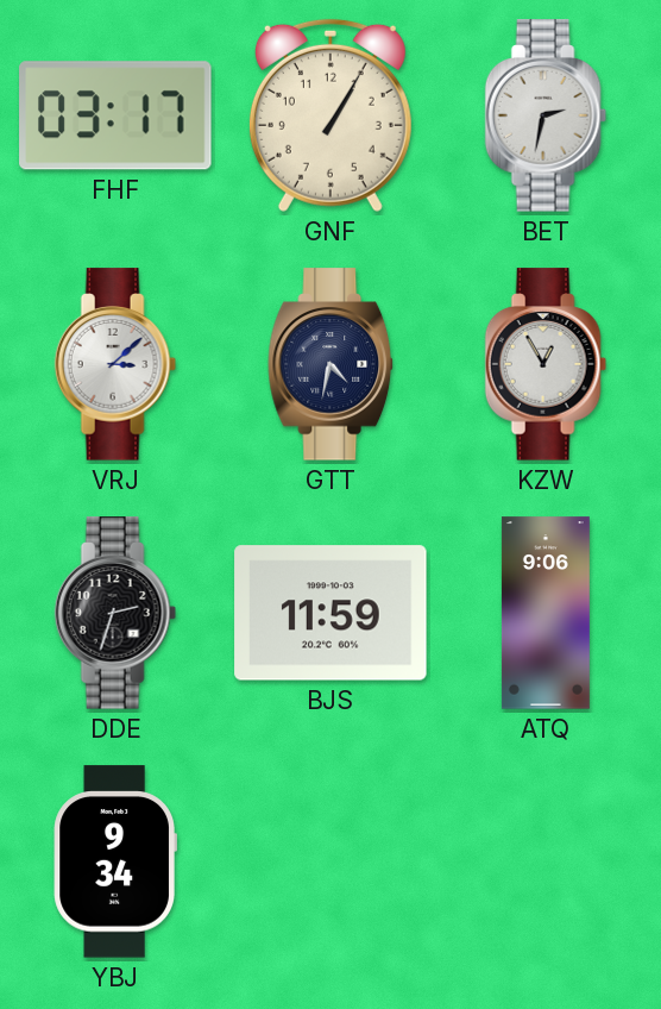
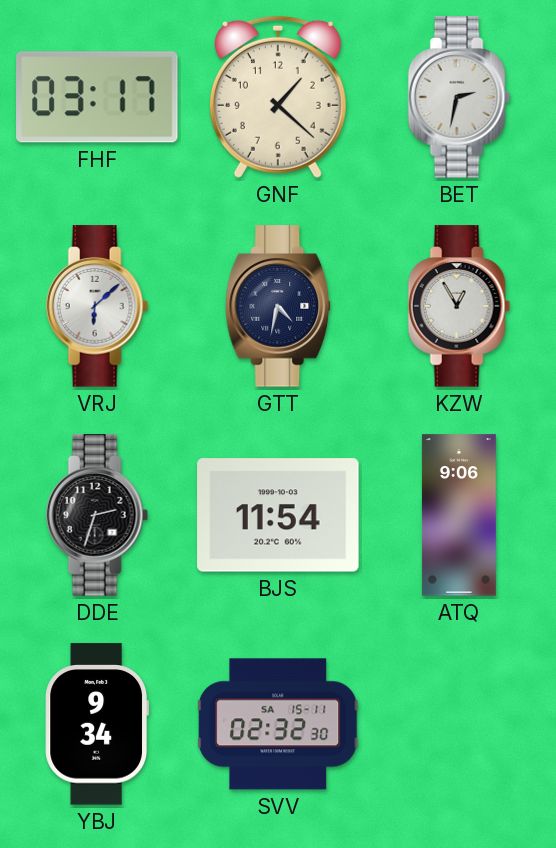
GNF: 1:05 -> 1:22
VRJ: 3:08 -> 6:08
BJS: 11:59 -> 11:54
SVV: none -> 02:32
